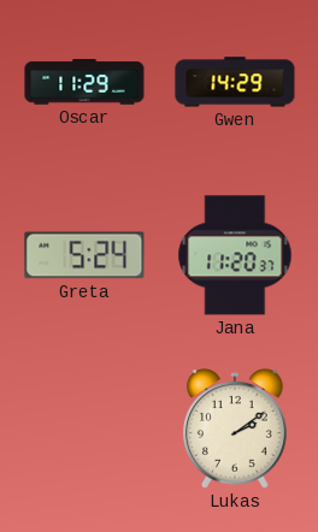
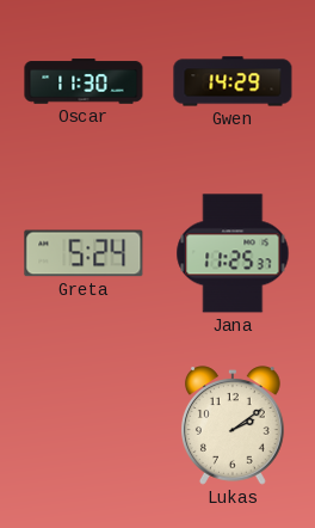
Oscar: 11:29 -> 11:30
Jana: 11:20 -> 11:25
